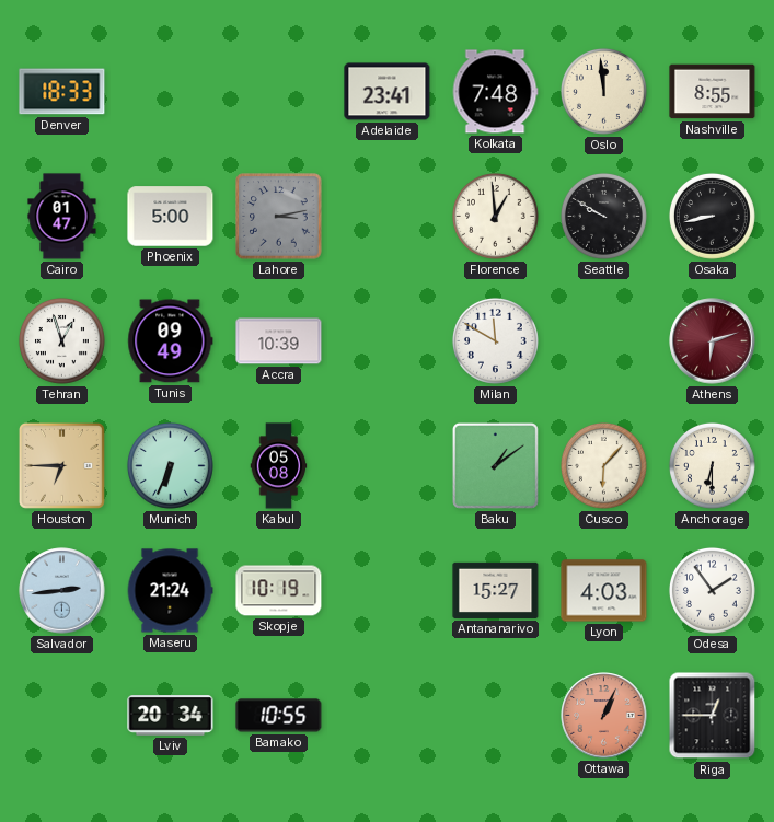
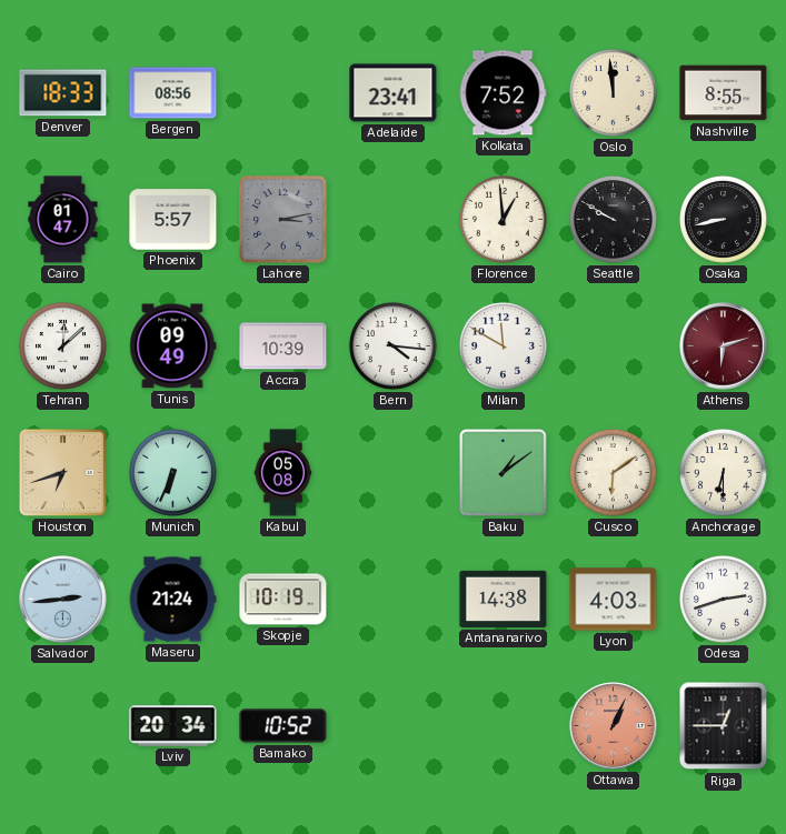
Bergen: none -> 08:56
Kolkata: 7:48 -> 7:52
Phoenix: 5:00 -> 5:57
Tehran: 12:57 -> 12:08
Bern: none -> 4:16
Houston: 6:45 -> 6:42
Cusco: 6:07 -> 6:09
Antananarivo: 15:27 -> 14:38
Odesa: 1:54 -> 2:42
Bamako: 10:55 -> 10:52
